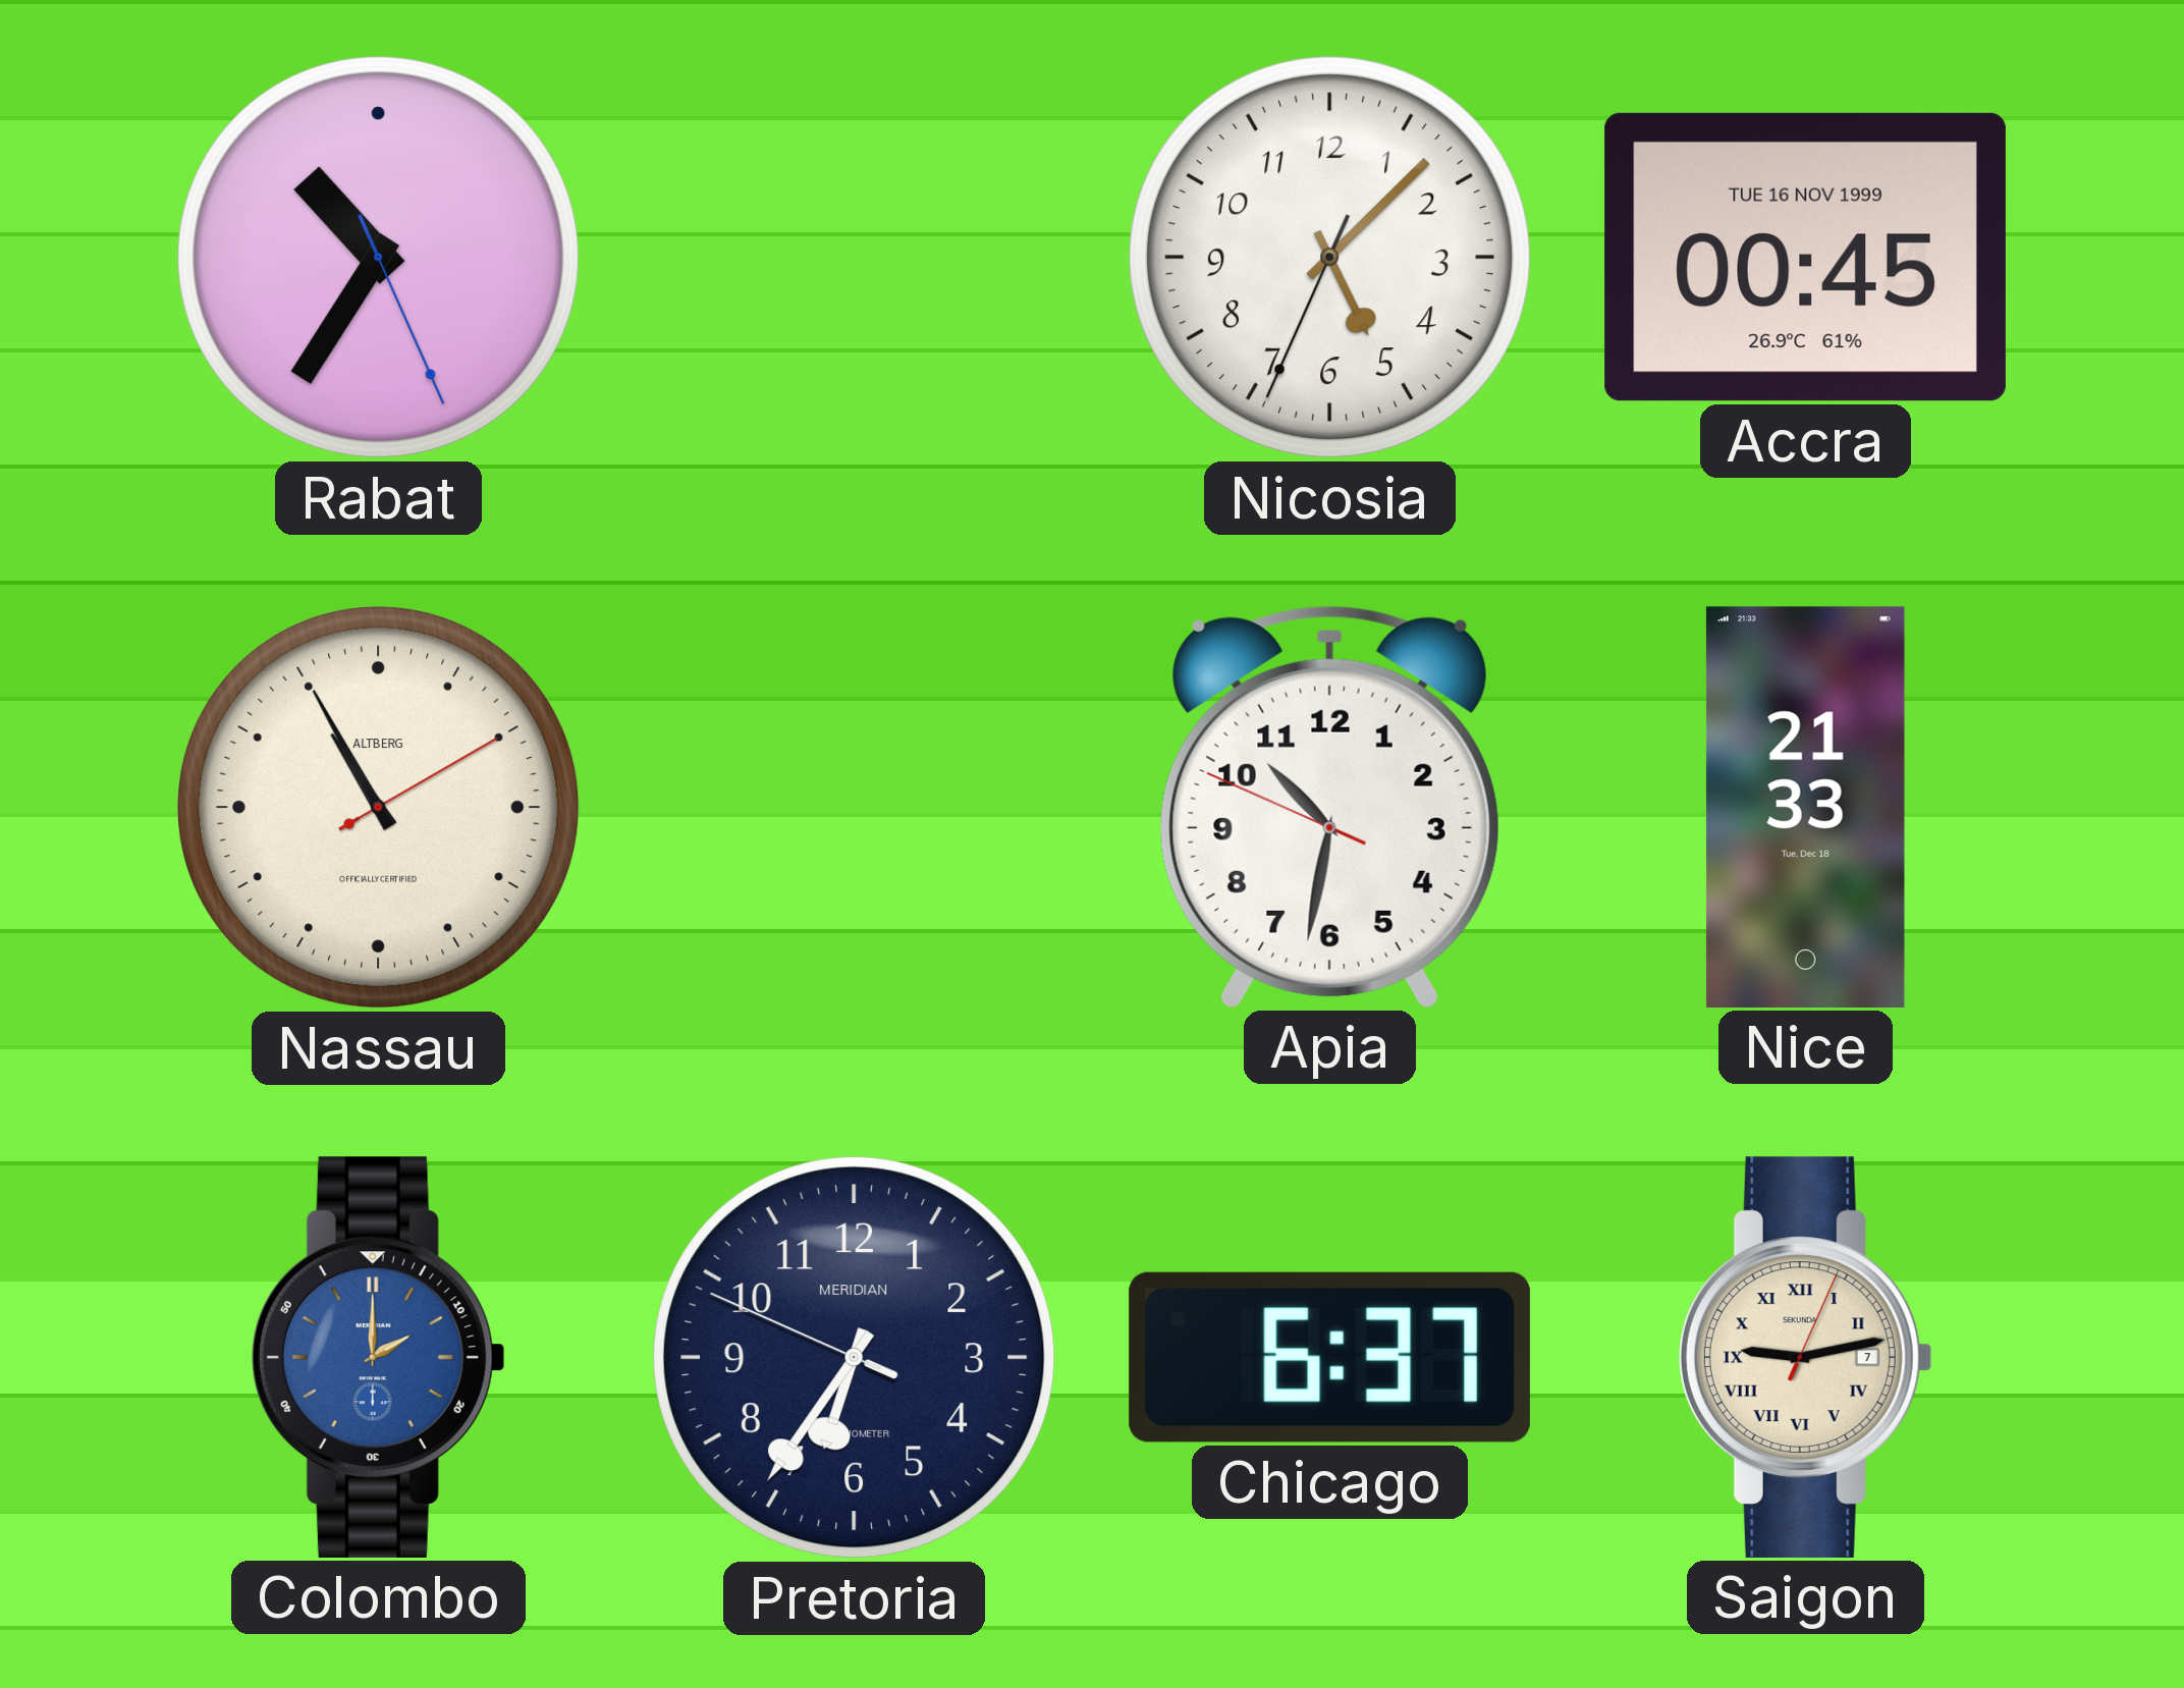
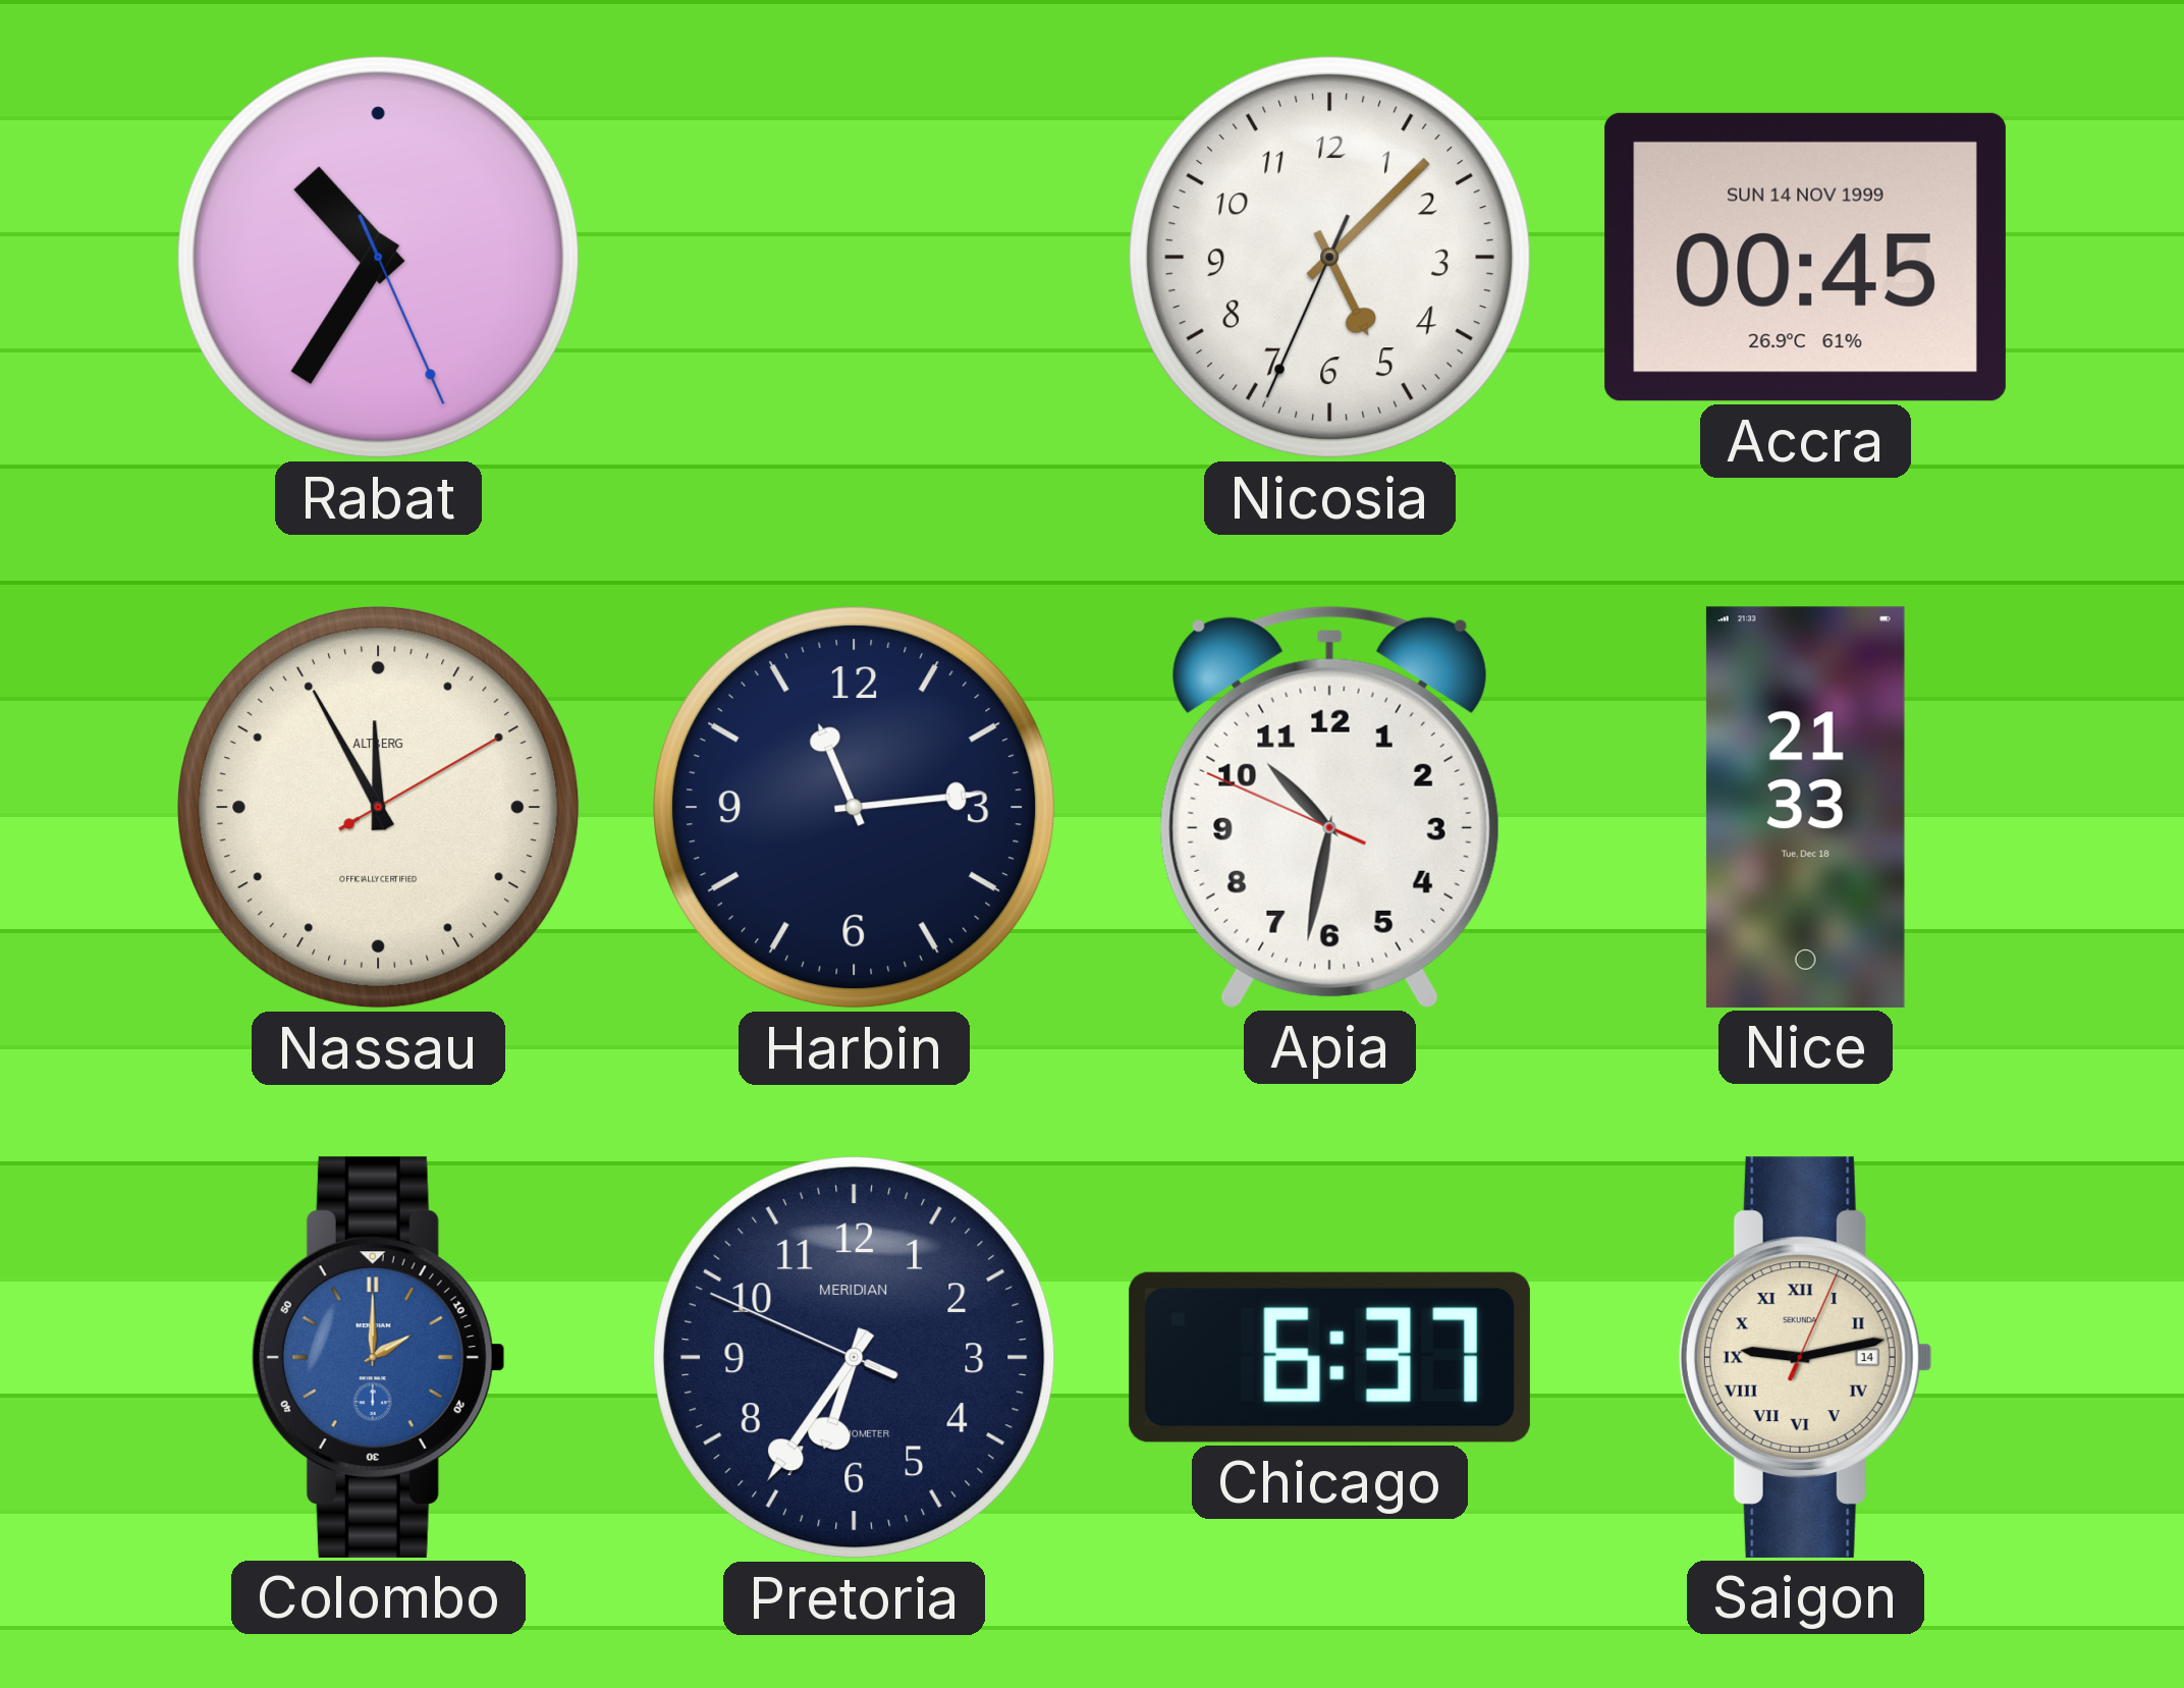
Accra date: TUE 16 NOV 1999 -> SUN 14 NOV 1999
Nassau: 10:55 -> 11:55
Harbin: none -> 11:14
Saigon date: 7 -> 14
